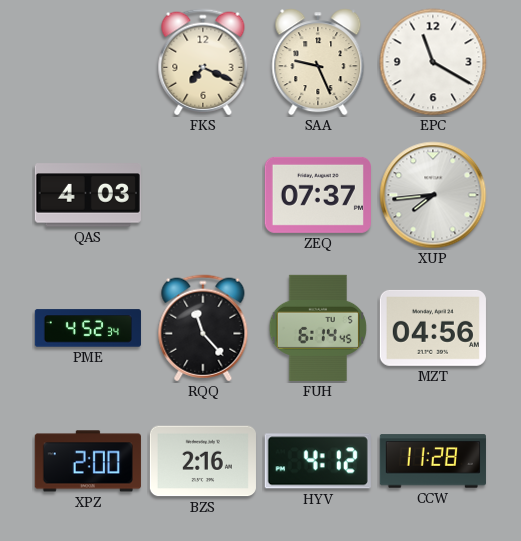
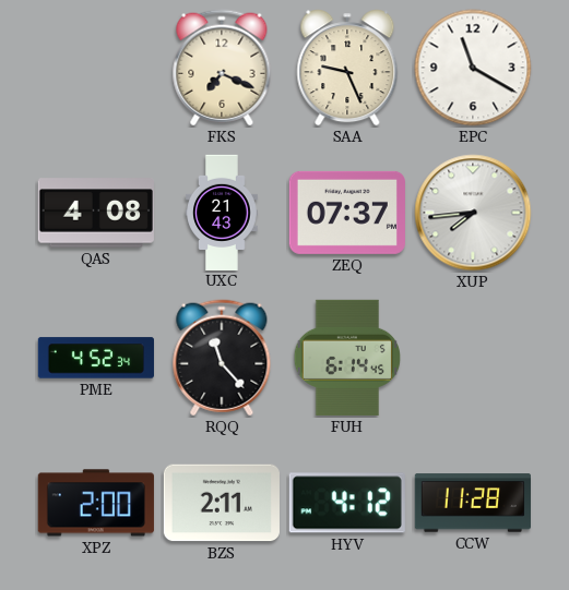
QAS: 4:03 -> 4:08
UXC: none -> 21:43
MZT: 04:56 -> none
BZS: 2:16 -> 2:11
